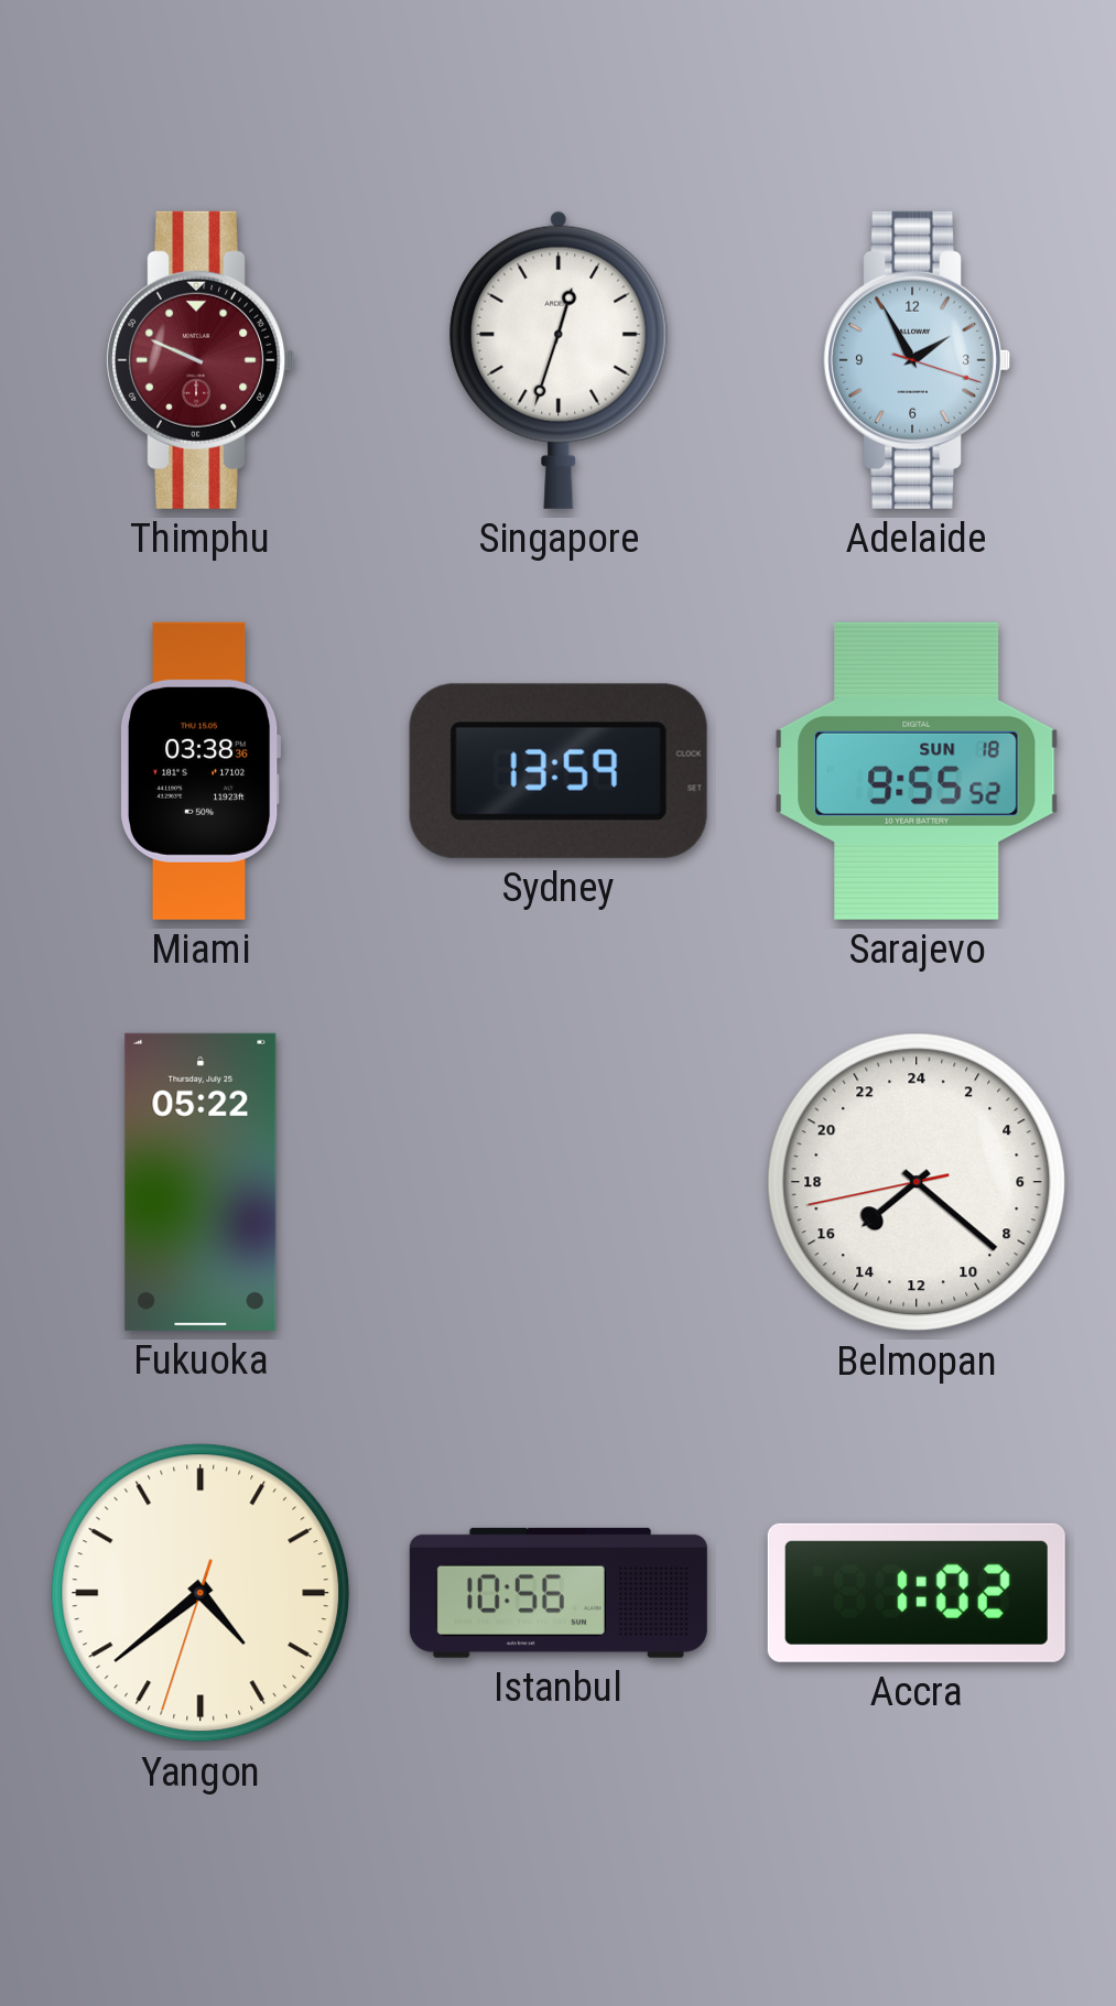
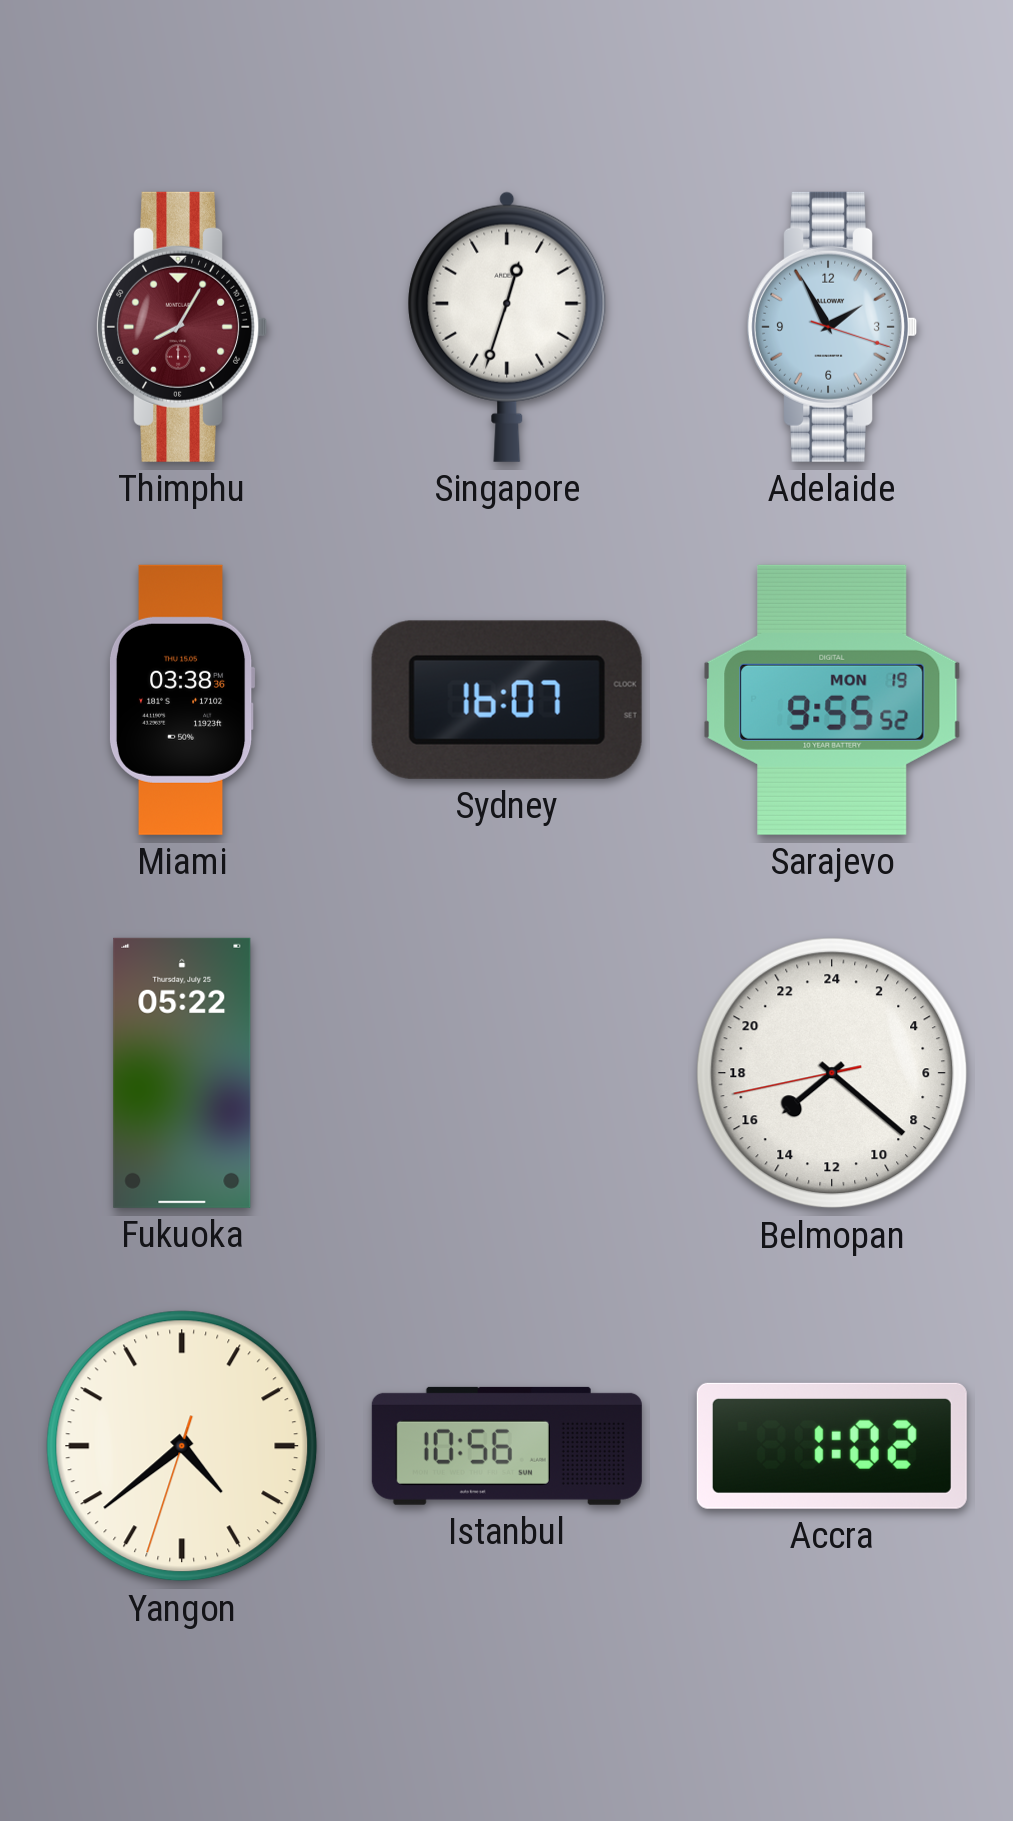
Thimphu: 9:49 -> 8:05
Sydney: 13:59 -> 16:07
Sarajevo date: SUN 18 -> MON 19
